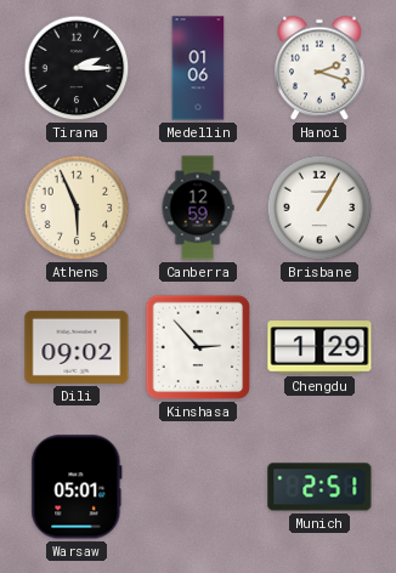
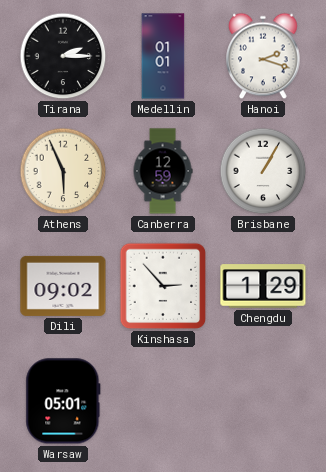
Medellin: 01:06 -> 01:01
Munich: 2:51 -> none
